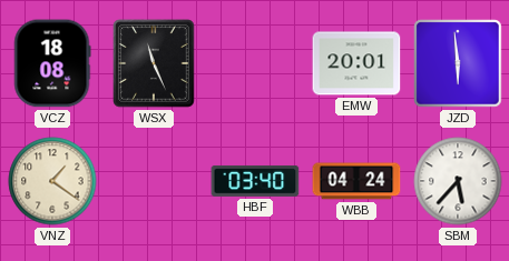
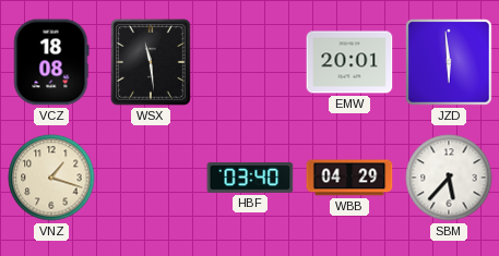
WSX: 11:26 -> 11:29
VNZ: 1:21 -> 1:18
WBB: 04:24 -> 04:29
